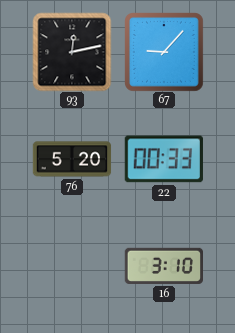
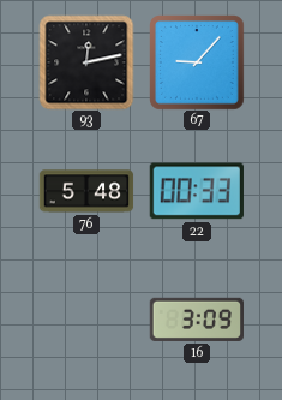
76: 5:20 -> 5:48
16: 3:10 -> 3:09
